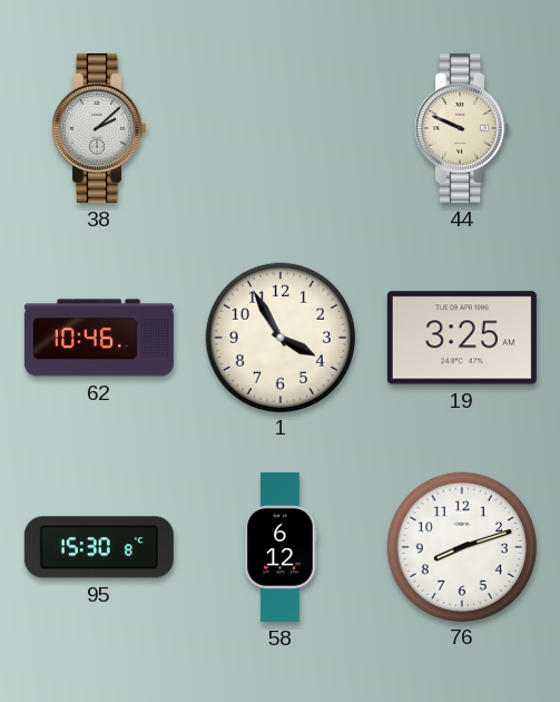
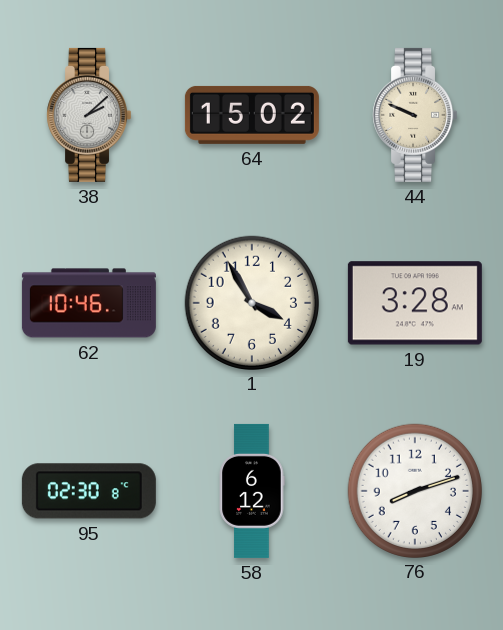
64: none -> 15:02
19: 3:25 -> 3:28
95: 15:30 -> 02:30
